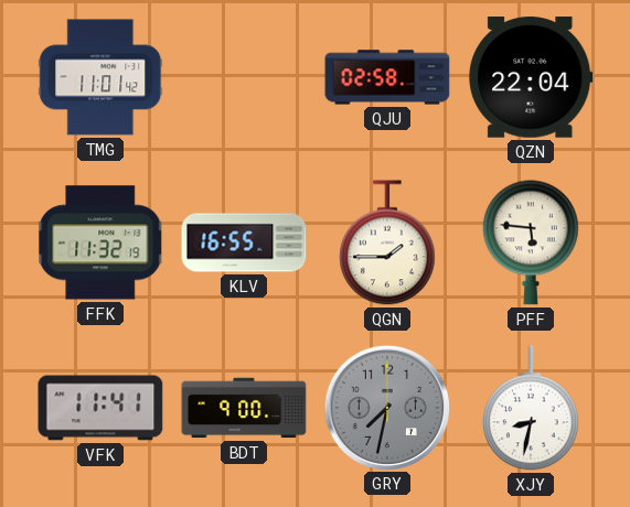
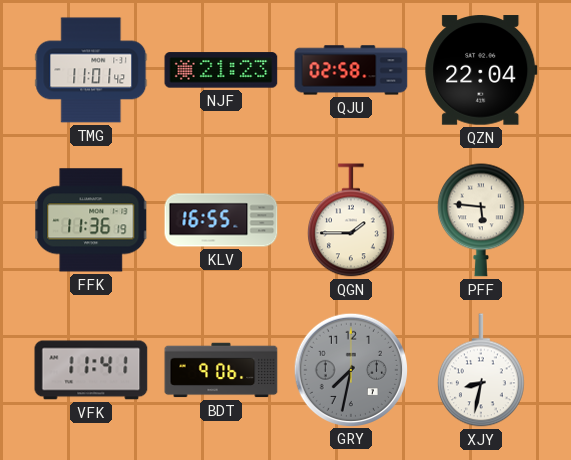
NJF: none -> 21:23
FFK: 11:32 -> 11:36
BDT: 9:00 -> 9:06
